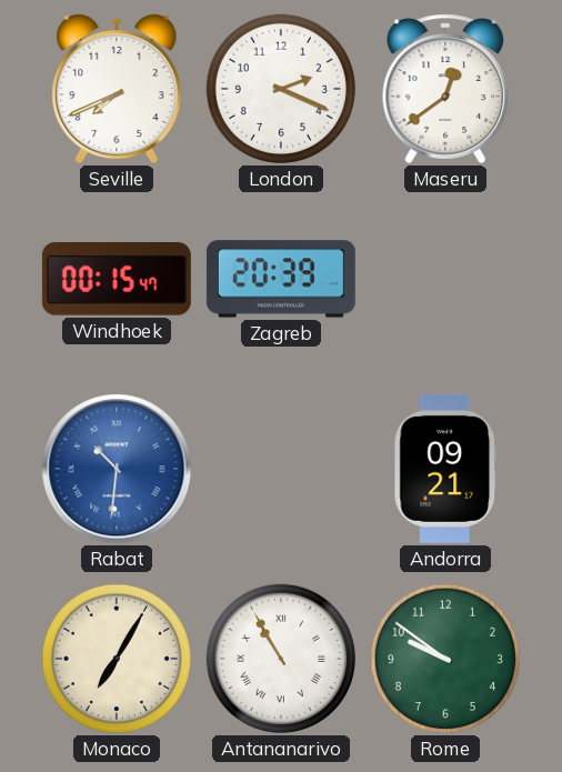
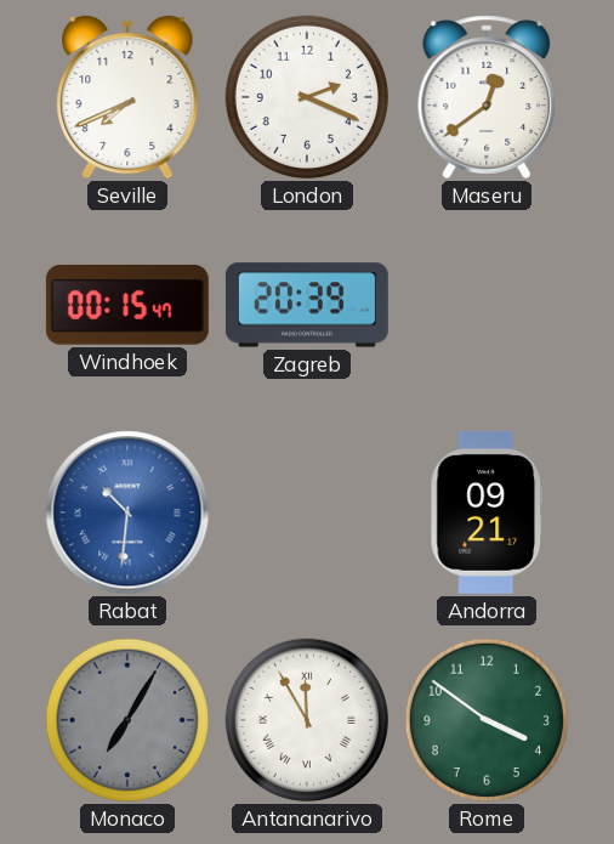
Monaco dial: cream -> grey
Antananarivo: 10:55 -> 11:55
Rome: 9:51 -> 3:51
